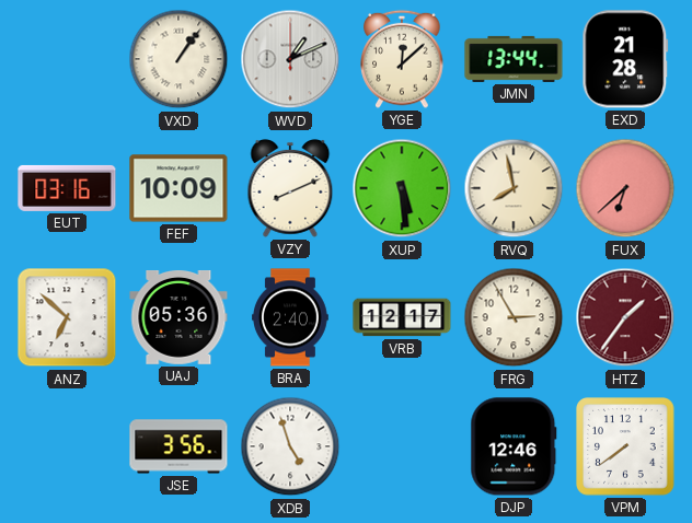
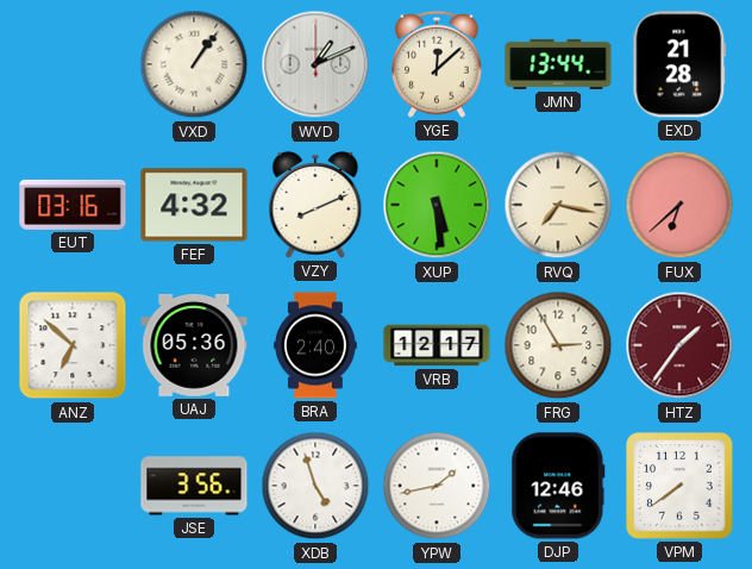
FEF: 10:09 -> 4:32
RVQ: 7:58 -> 7:17
YPW: none -> 1:43
